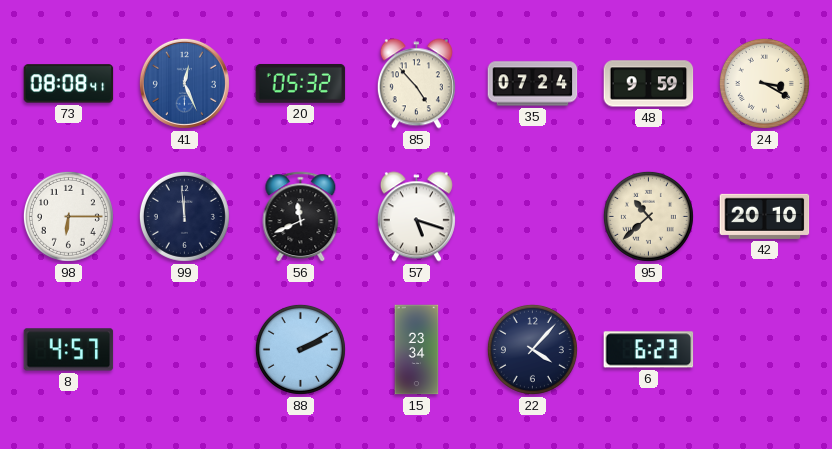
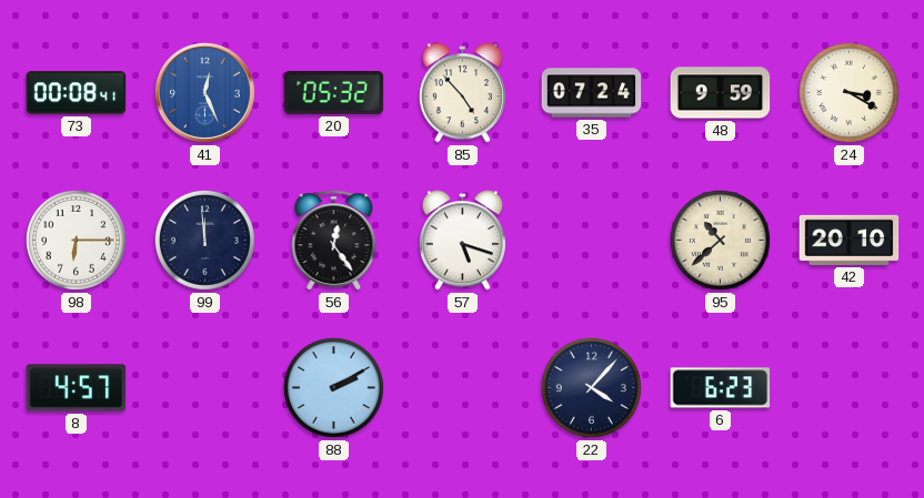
73: 08:08 -> 00:08
56: 11:41 -> 12:24
15: 23:34 -> none
